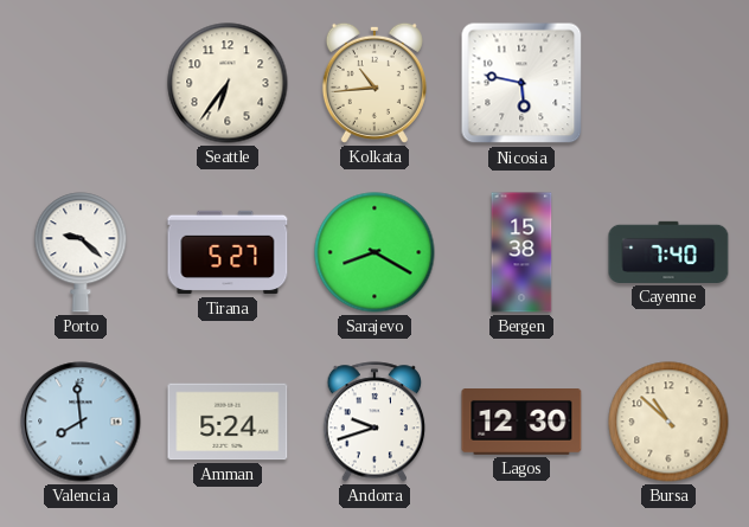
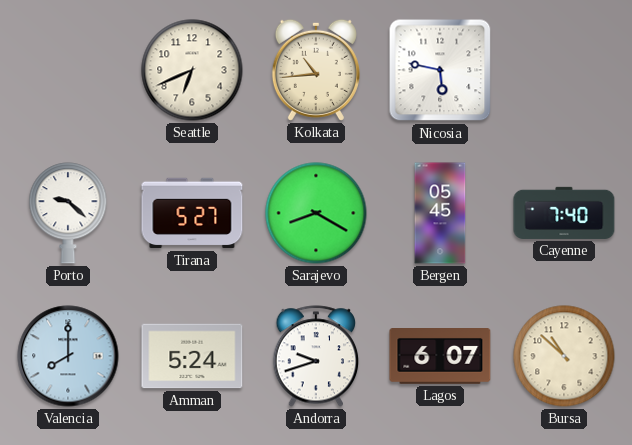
Seattle: 6:36 -> 6:41
Bergen: 15:38 -> 05:45
Valencia: 7:59 -> 8:00
Lagos: 12:30 -> 6:07
